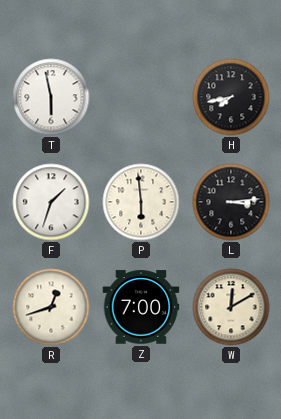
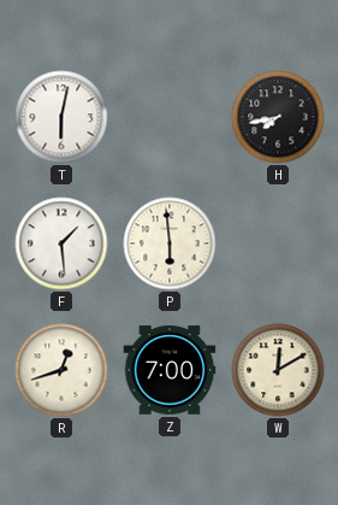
T: 5:58 -> 6:02
F: 1:33 -> 1:29
L: 3:14 -> none
